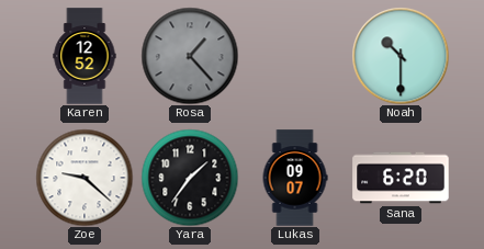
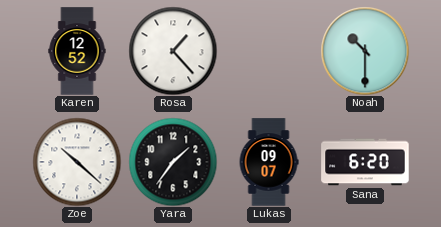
Rosa dial: grey -> white
Zoe: 9:22 -> 10:22
